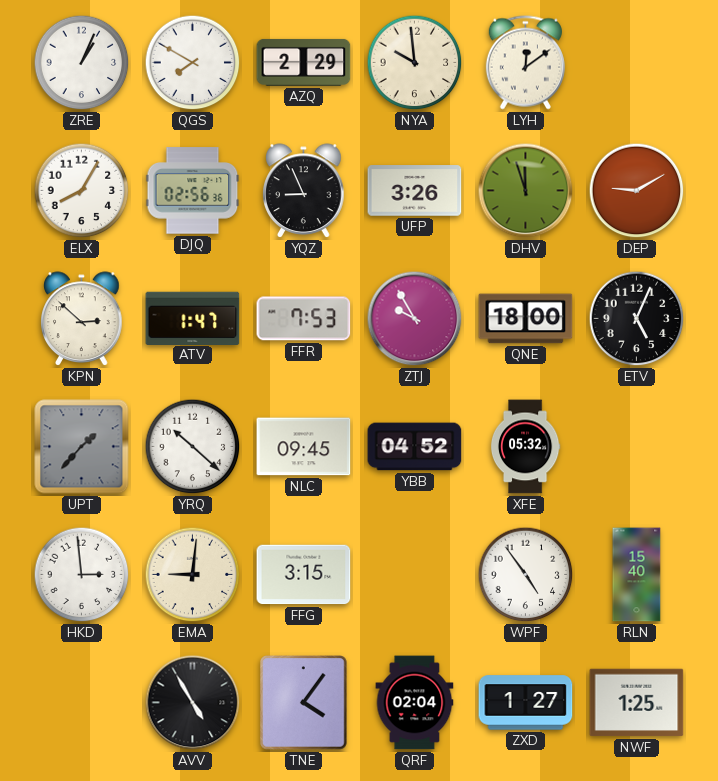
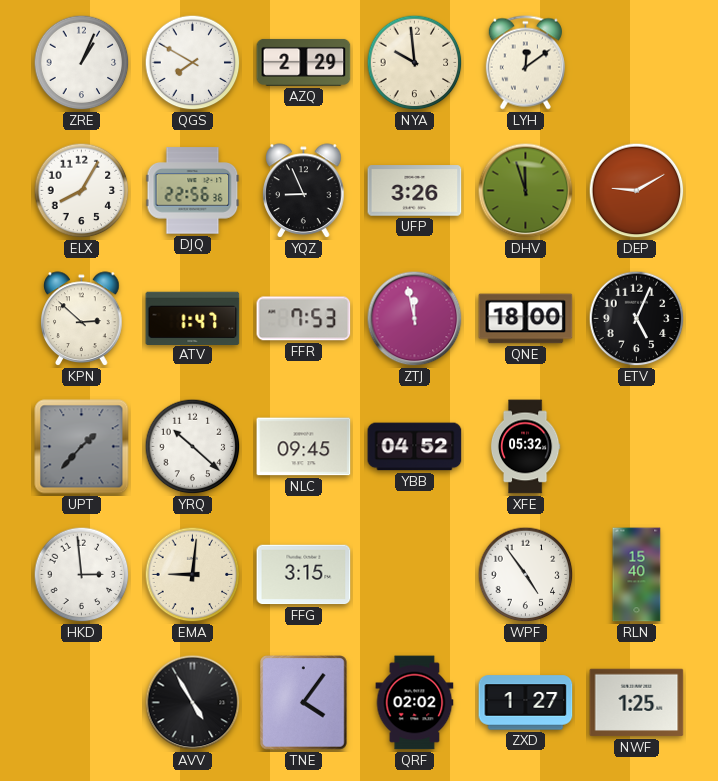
DJQ: 02:56 -> 22:56
ZTJ: 9:55 -> 11:58
QRF: 02:04 -> 02:02
